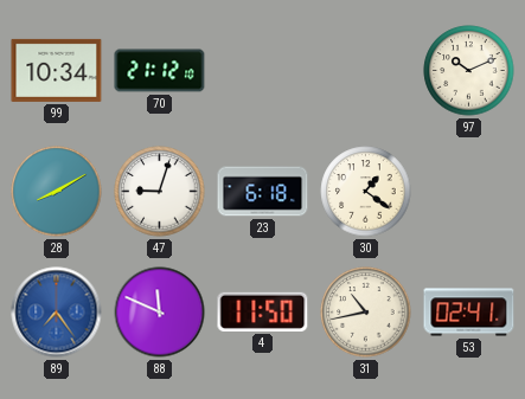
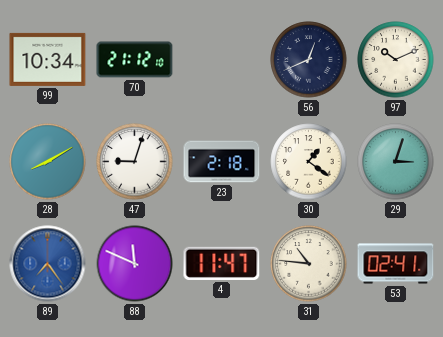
56: none -> 12:41
23: 6:18 -> 2:18
29: none -> 3:03
4: 11:50 -> 11:47
31: 10:43 -> 10:46
